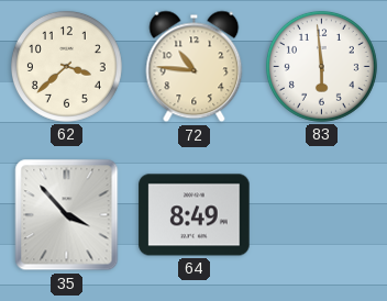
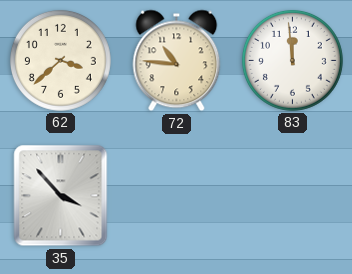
83: 5:59 -> 11:59
64: 8:49 -> none
